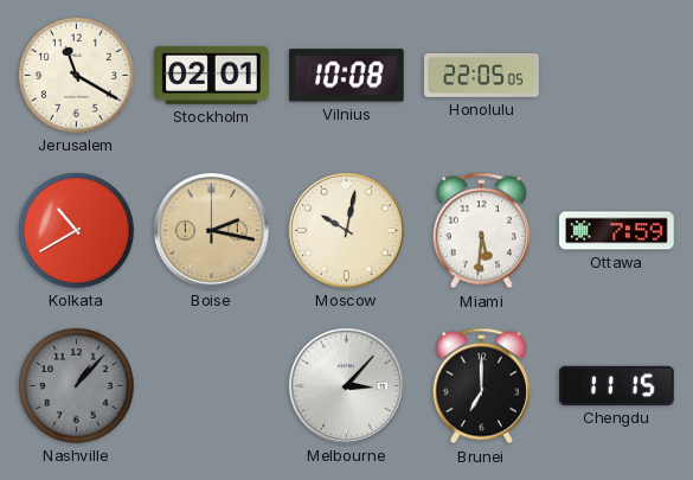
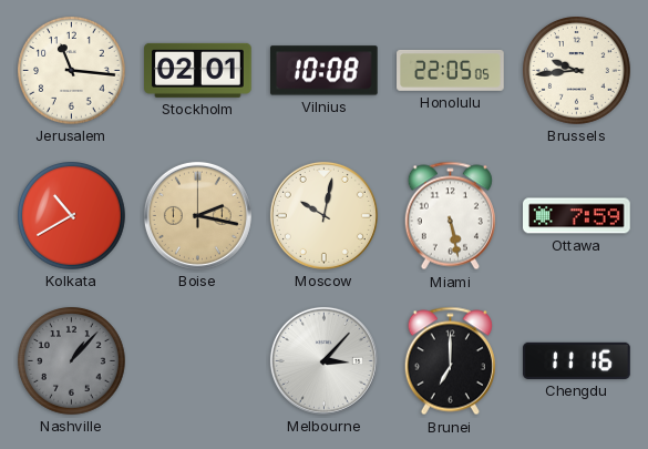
Jerusalem: 11:20 -> 11:16
Brussels: none -> 9:44
Miami: 5:31 -> 5:28
Chengdu: 11:15 -> 11:16
